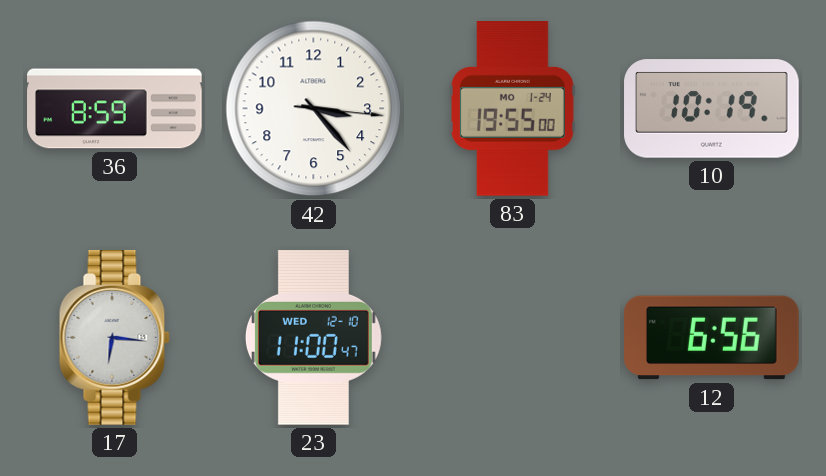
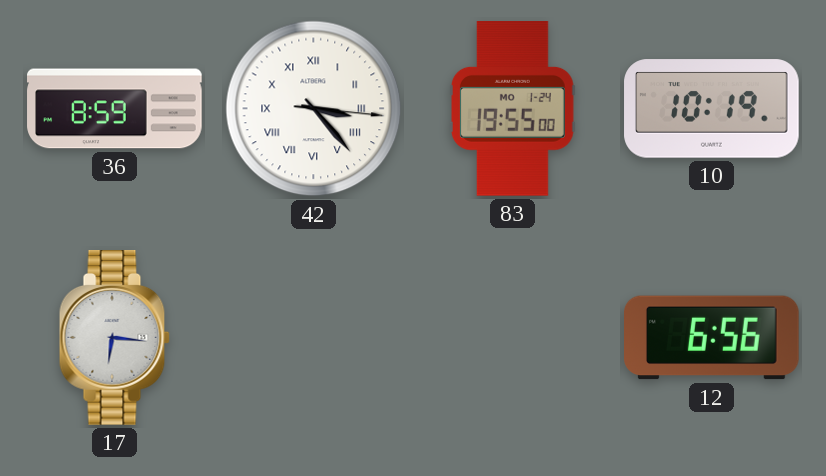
42 numerals: Arabic -> Roman
23: 11:00 -> none
